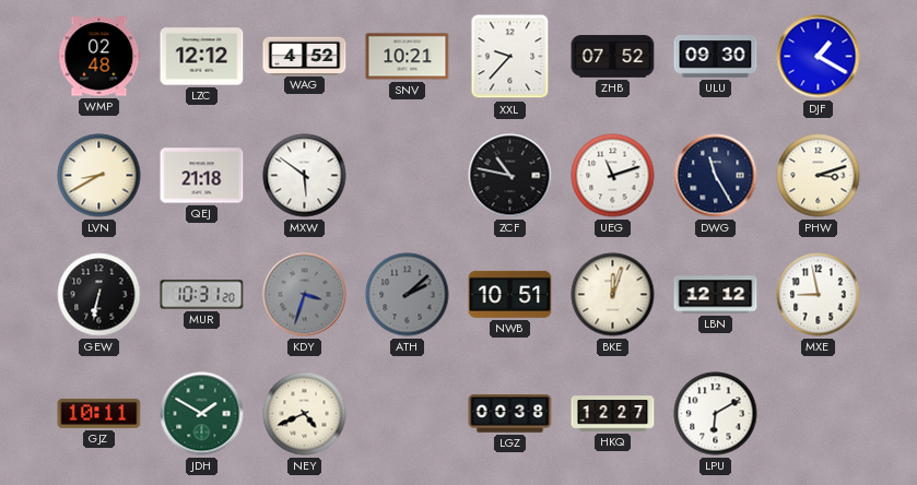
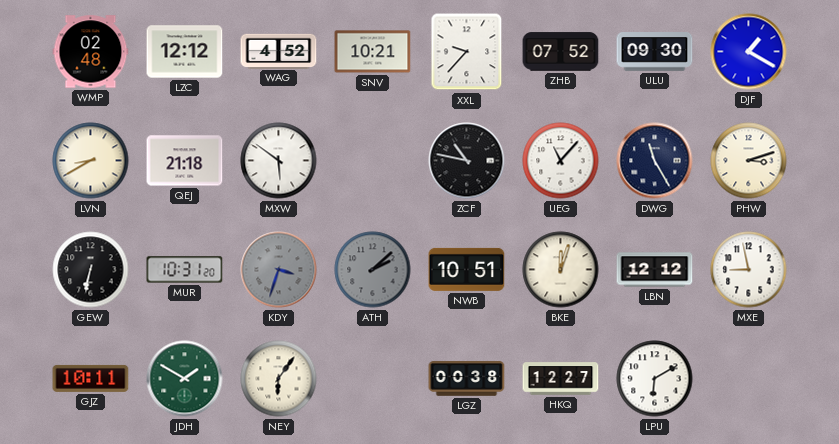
UEG: 11:12 -> 11:07
NEY: 4:41 -> 6:06
